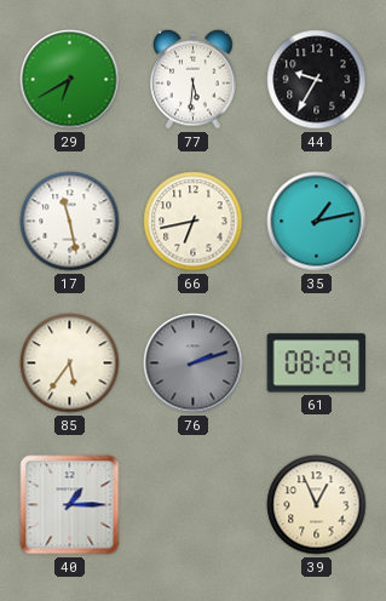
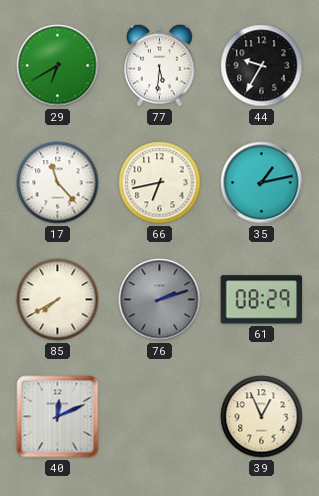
17: 11:28 -> 11:23
85: 5:36 -> 7:40
40: 1:15 -> 12:11
